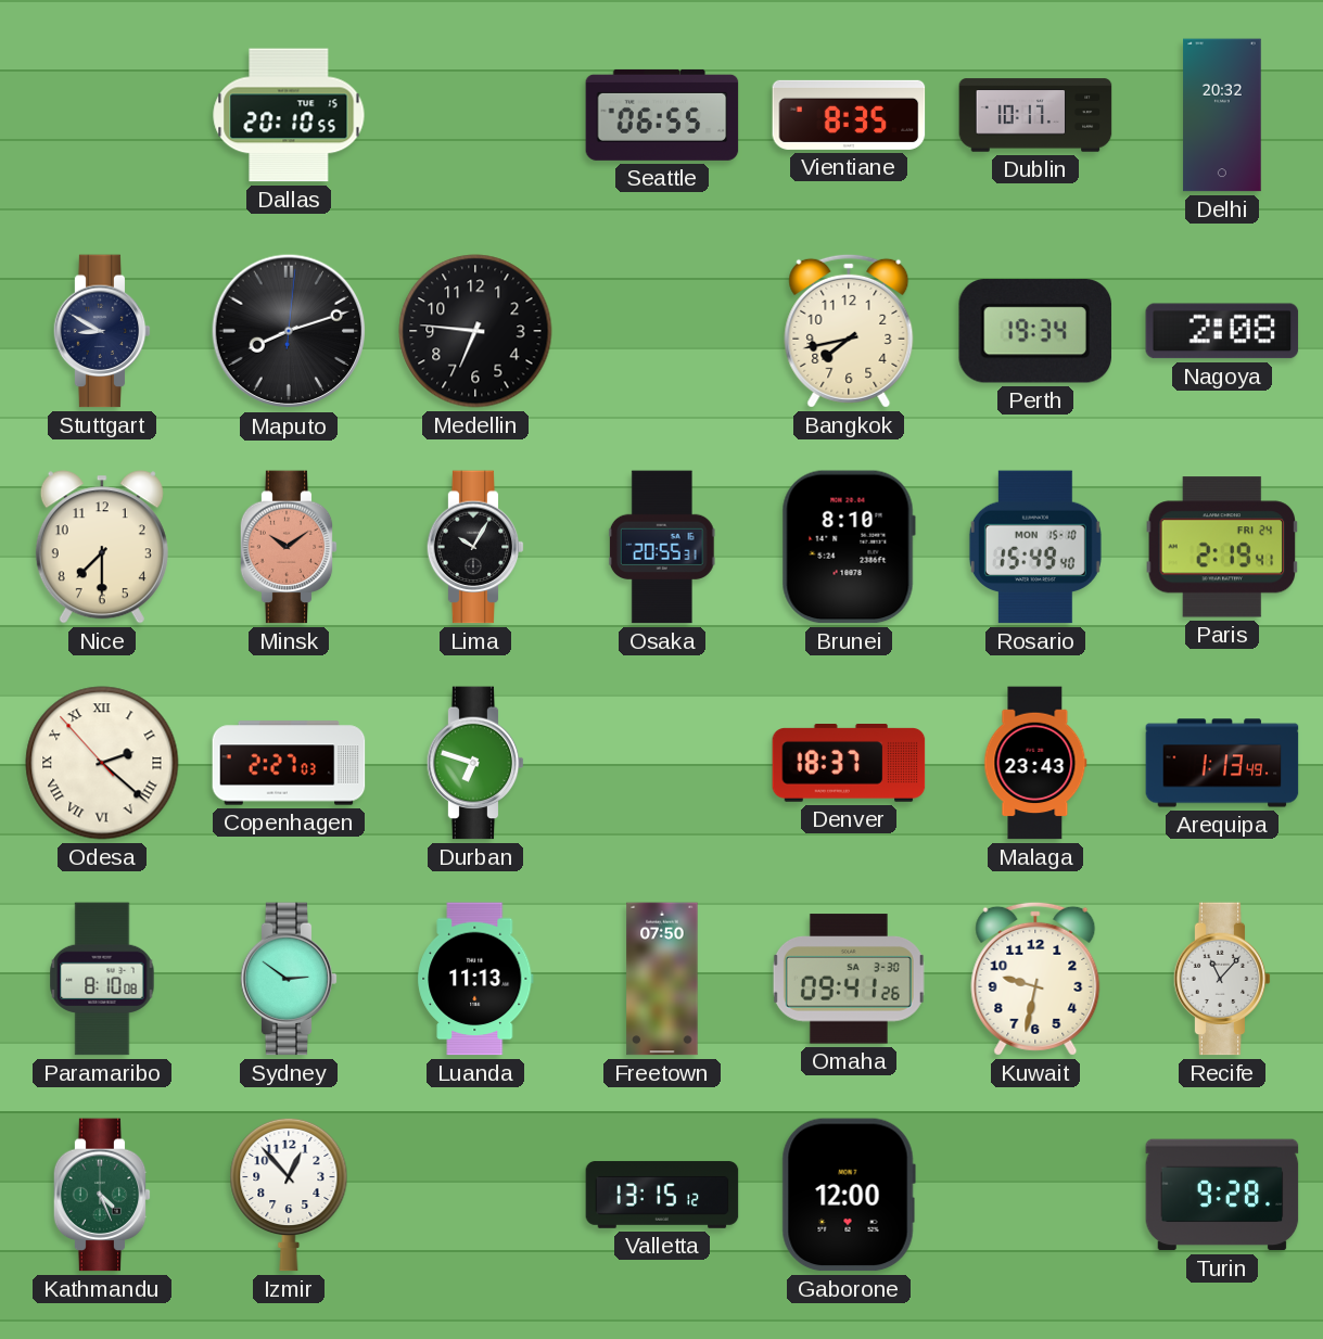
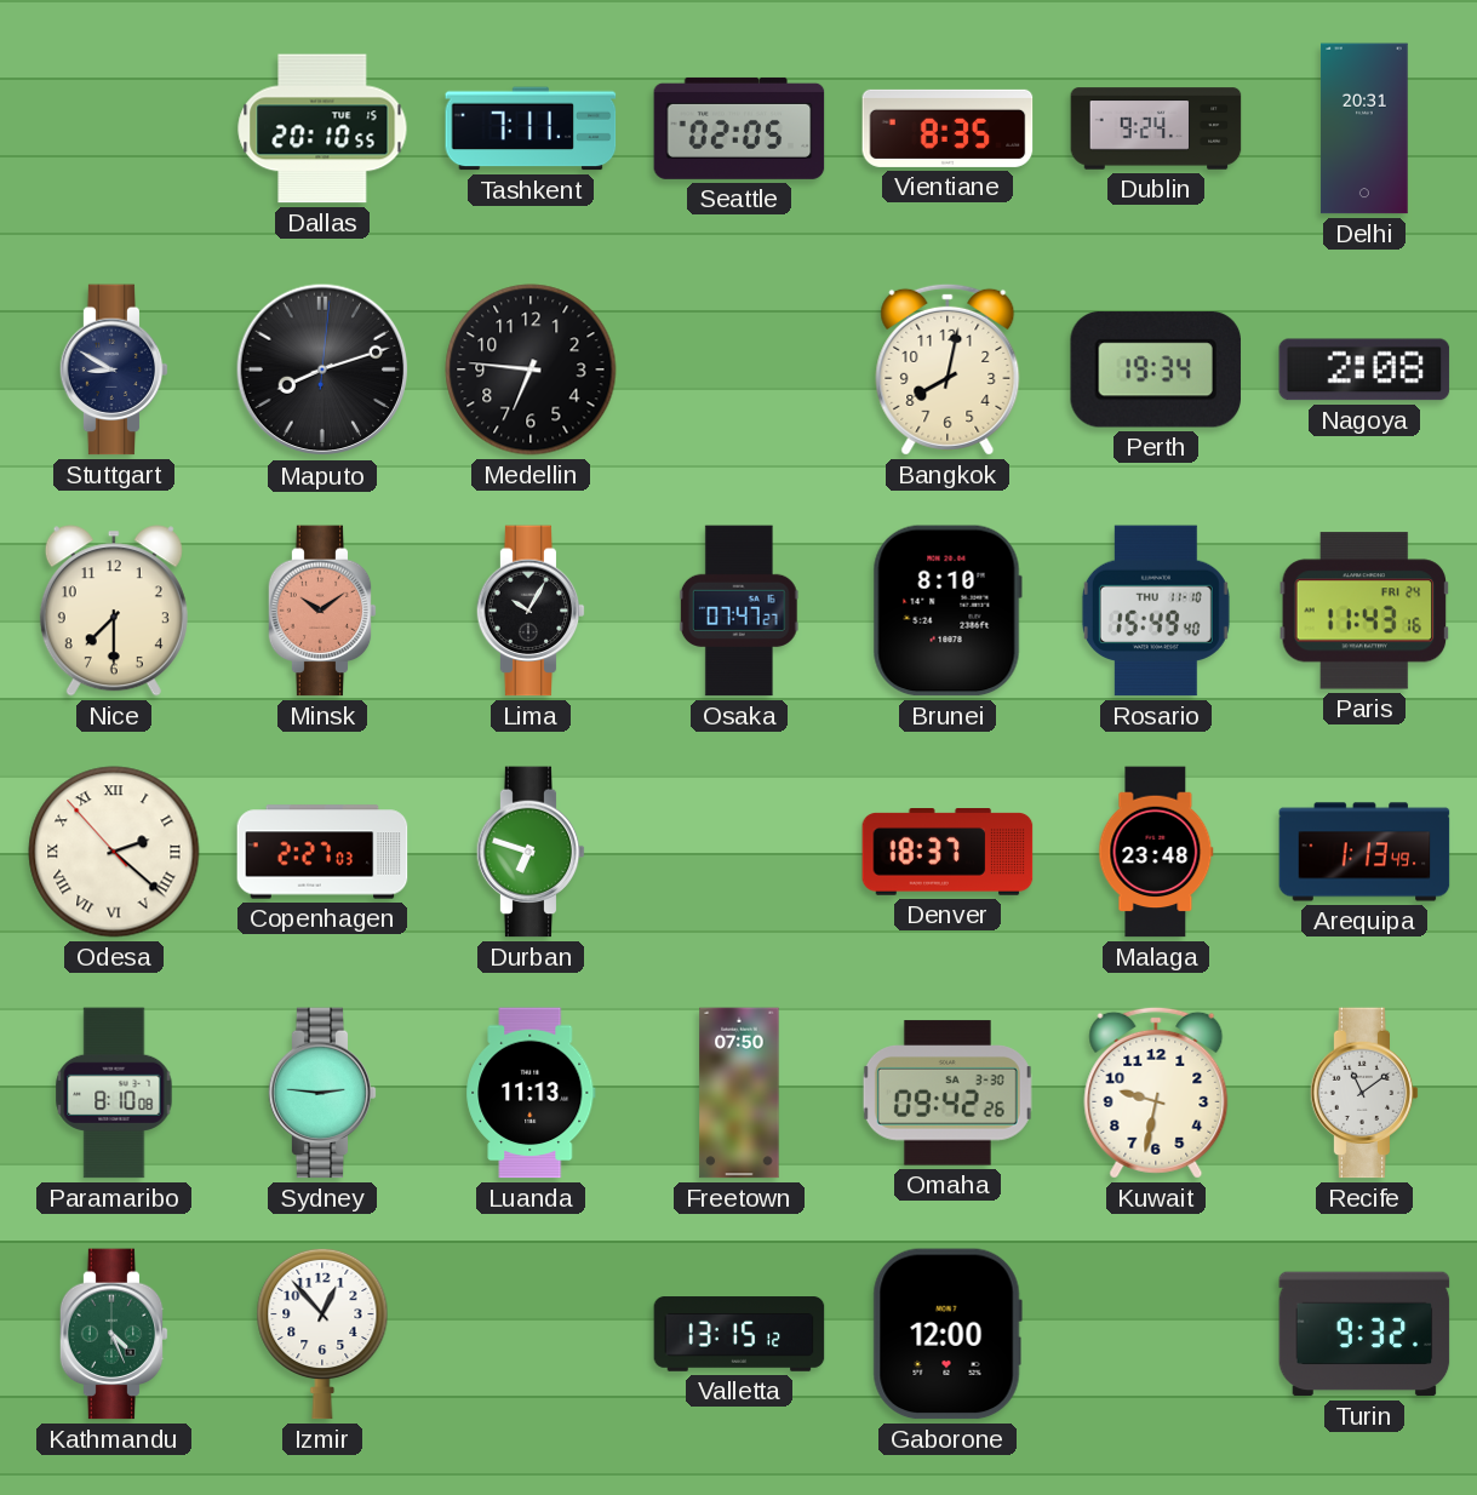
Tashkent: none -> 7:11
Seattle: 06:55 -> 02:05
Dublin: 10:17 -> 9:24
Delhi: 20:32 -> 20:31
Bangkok: 7:43 -> 8:02
Osaka: 20:55 -> 07:47
Rosario date: MON 15-10 -> THU 11-10
Paris: 2:19 -> 11:43
Malaga: 23:43 -> 23:48
Sydney: 2:51 -> 2:46
Omaha: 09:41 -> 09:42
Recife: 11:07 -> 11:09
Turin: 9:28 -> 9:32
